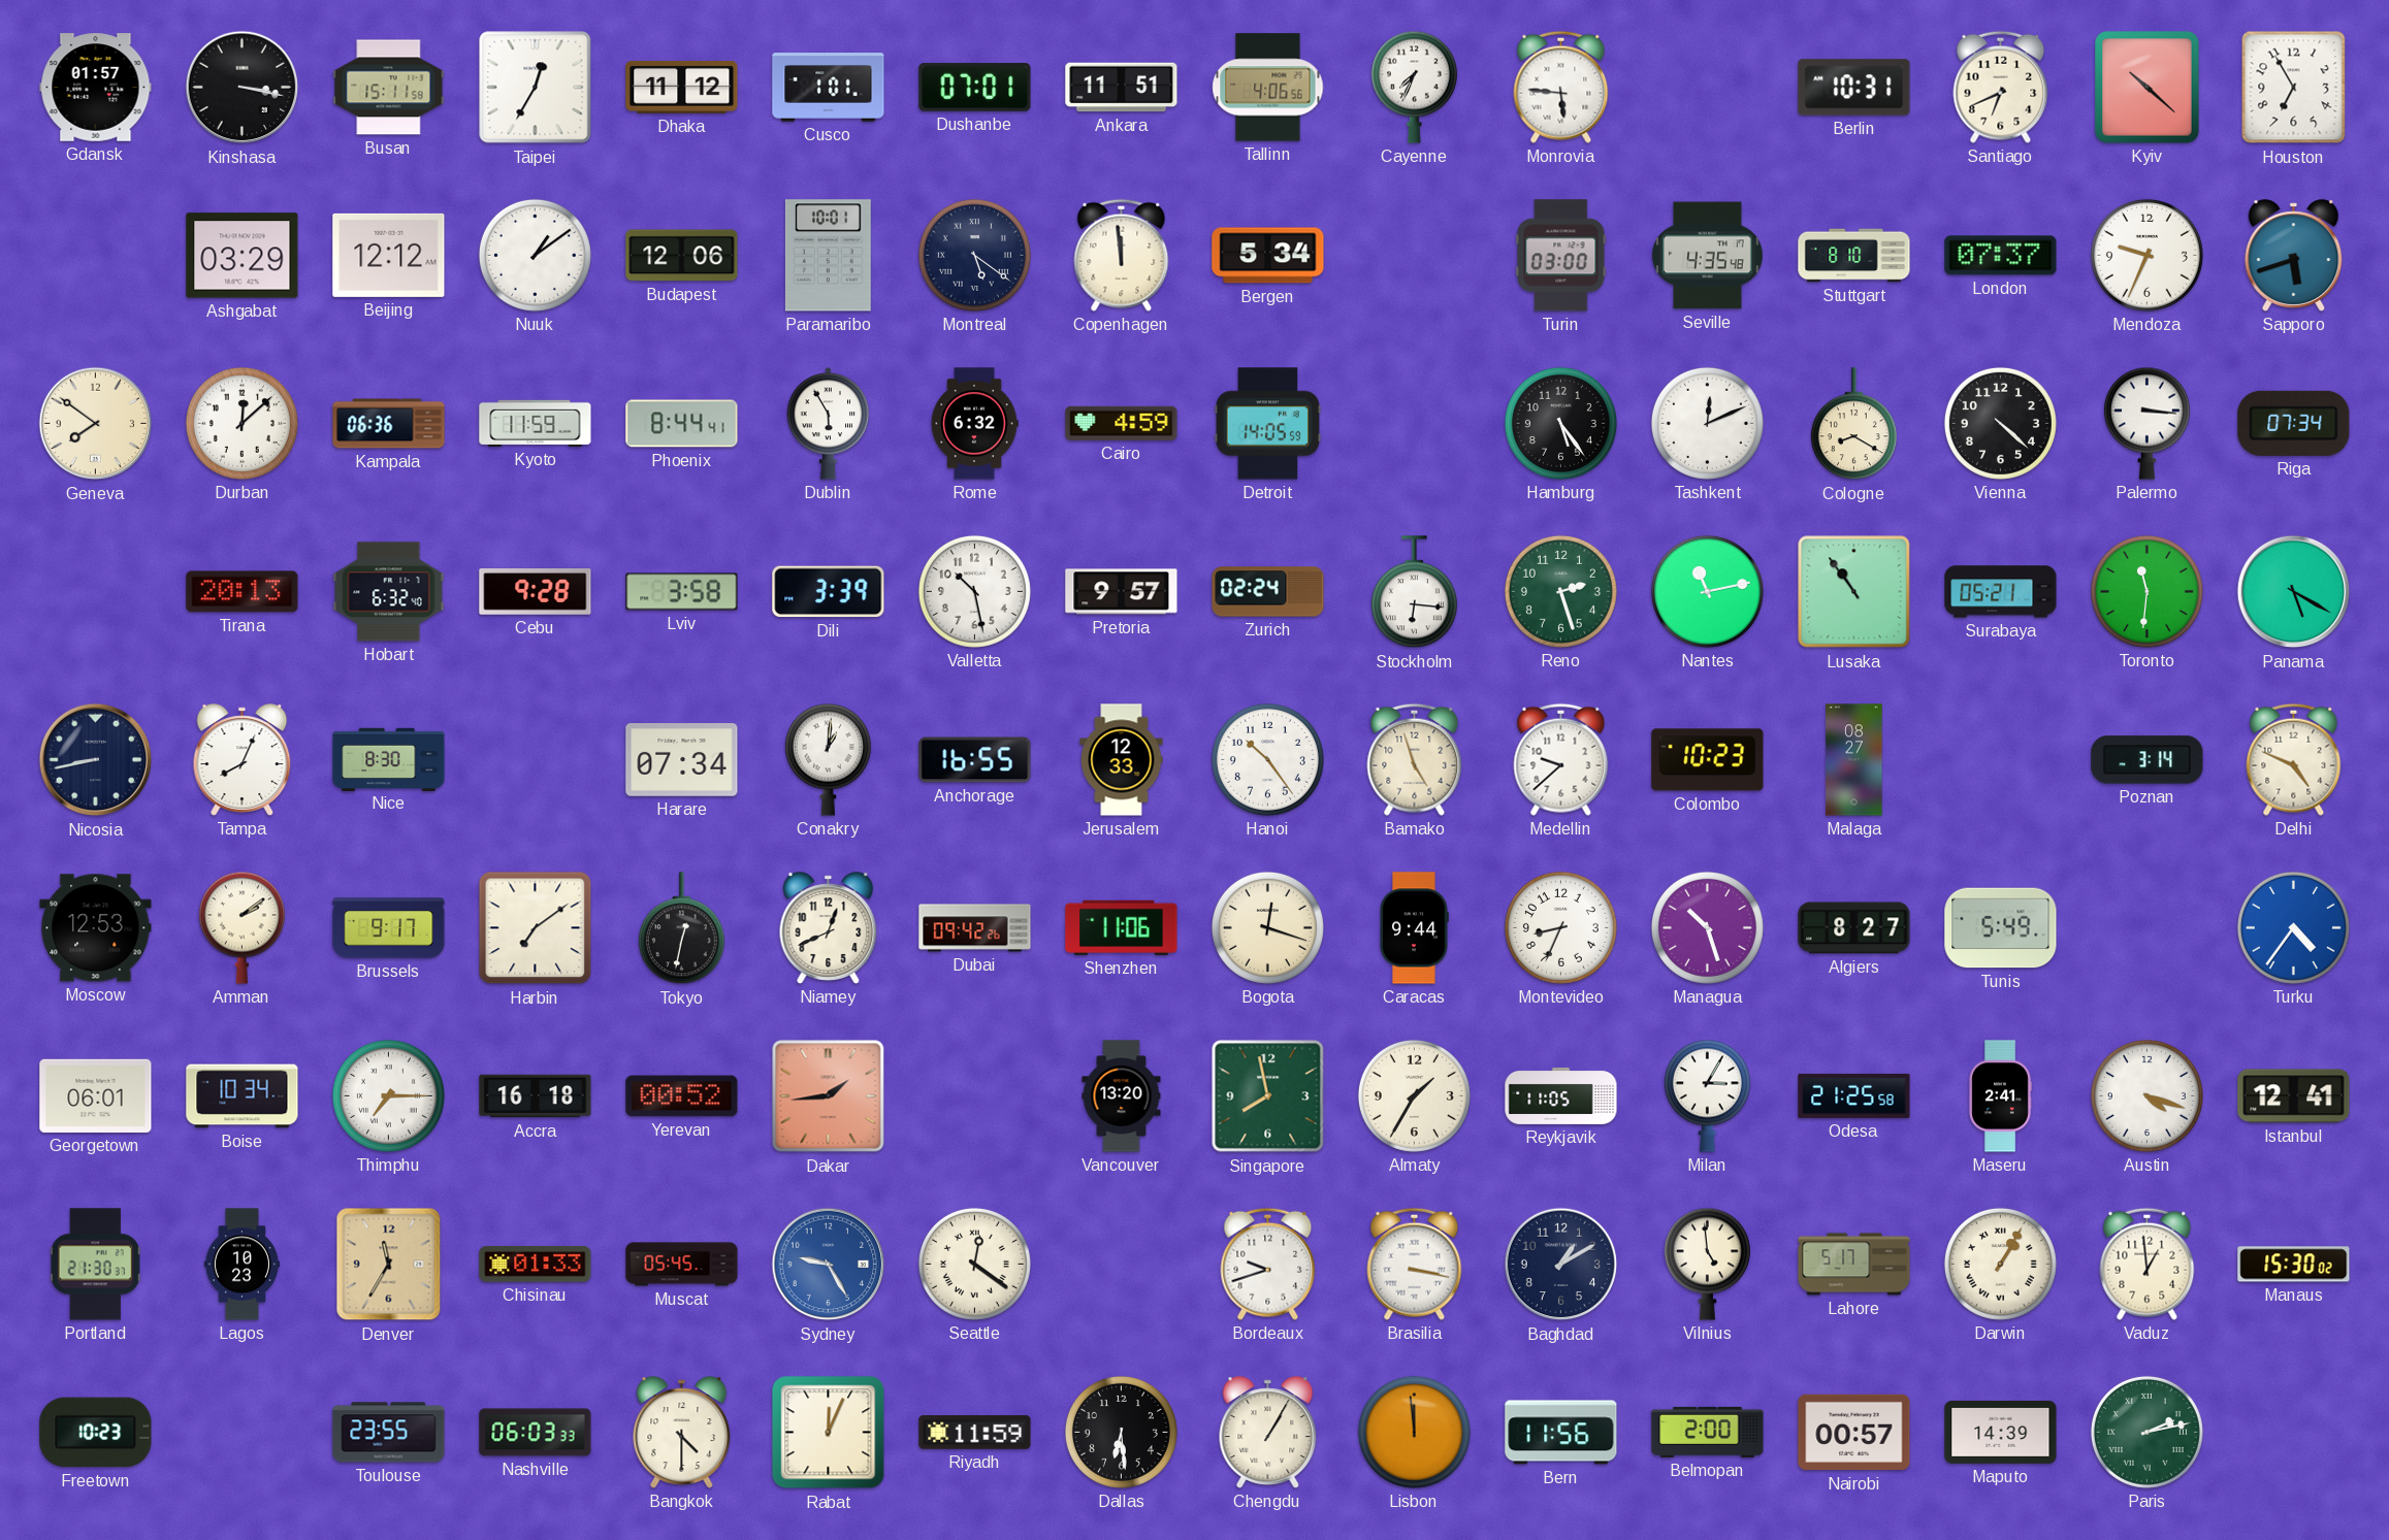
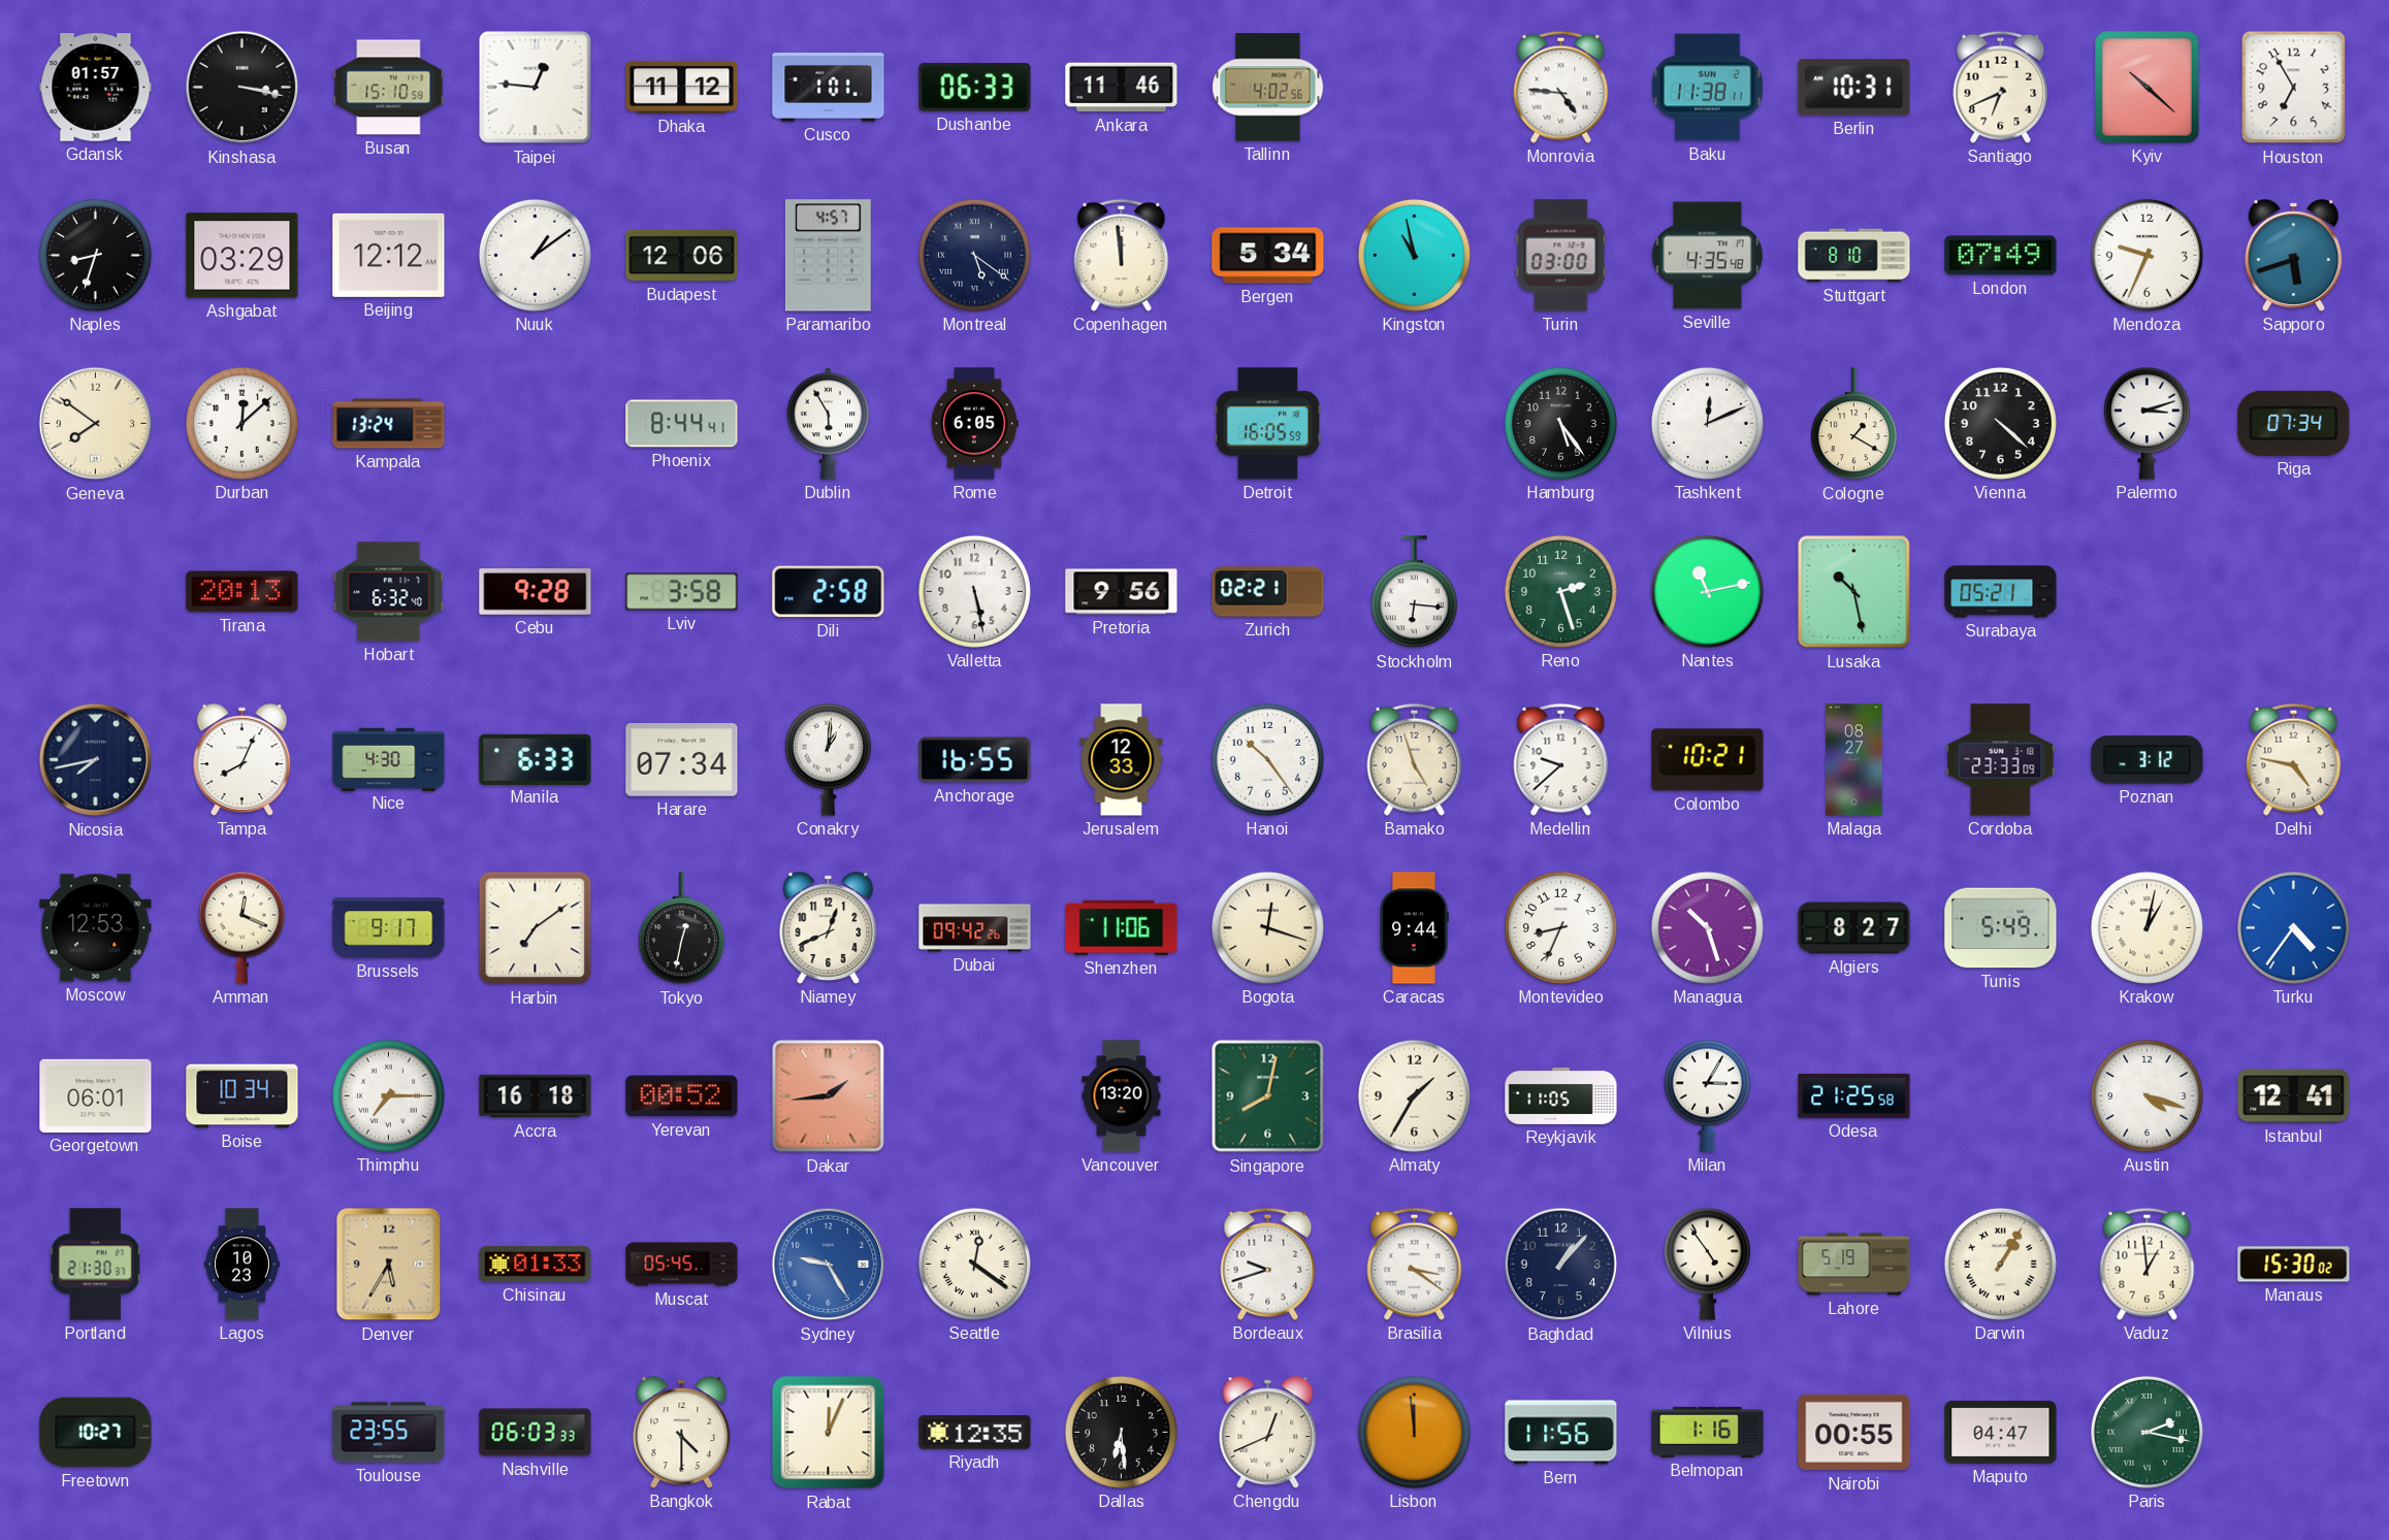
Busan: 15:11 -> 15:10
Taipei: 12:35 -> 12:46
Dushanbe: 07:01 -> 06:33
Ankara: 11:51 -> 11:46
Tallinn: 4:06 -> 4:02
Cayenne: 7:34 -> none
Monrovia: 5:46 -> 4:46
Baku: none -> 11:38
Naples: none -> 8:33
Paramaribo: 10:01 -> 4:57
Kingston: none -> 10:58
London: 07:37 -> 07:49
Kampala: 06:36 -> 13:24
Kyoto: 11:59 -> none
Rome: 6:32 -> 6:05
Cairo: 4:59 -> none
Detroit: 14:05 -> 16:05
Cologne: 8:20 -> 1:20
Palermo: 3:16 -> 3:12
Dili: 3:39 -> 2:58
Valletta: 10:28 -> 5:28
Pretoria: 9:57 -> 9:56
Zurich: 02:24 -> 02:21
Lusaka: 10:54 -> 10:28
Toronto: 11:31 -> none
Panama: 5:20 -> none
Nicosia: 8:43 -> 7:43
Nice: 8:30 -> 4:30
Manila: none -> 6:33
Colombo: 10:23 -> 10:21
Cordoba: none -> 23:33
Poznan: 3:14 -> 3:12
Delhi: 4:49 -> 4:47
Amman: 2:09 -> 12:19
Krakow: none -> 1:02
Singapore: 7:58 -> 8:02
Maseru: 2:41 -> none
Denver: 11:35 -> 5:35
Brasilia: 3:17 -> 3:21
Baghdad: 1:10 -> 1:07
Vilnius: 4:59 -> 4:54
Lahore: 5:17 -> 5:19
Freetown: 10:23 -> 10:27
Riyadh: 11:59 -> 12:35
Chengdu: 1:05 -> 12:41
Belmopan: 2:00 -> 1:16
Nairobi: 00:57 -> 00:55
Maputo: 14:39 -> 04:47
Paris: 2:13 -> 2:17
